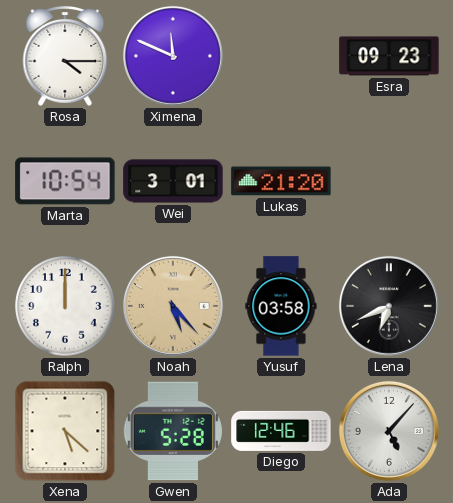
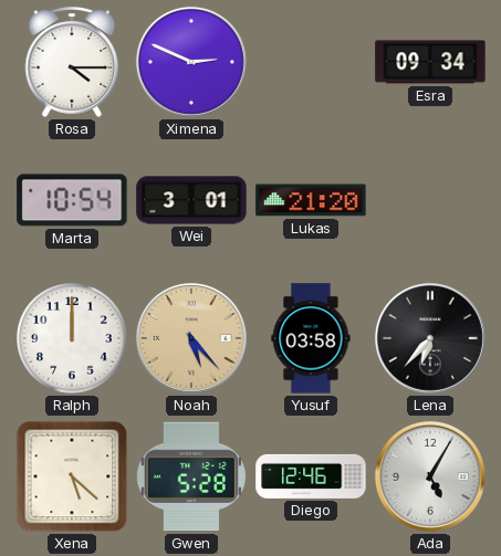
Ximena: 11:49 -> 2:49
Esra: 09:23 -> 09:34
Lena: 6:41 -> 6:37
Ada: 5:07 -> 5:05
